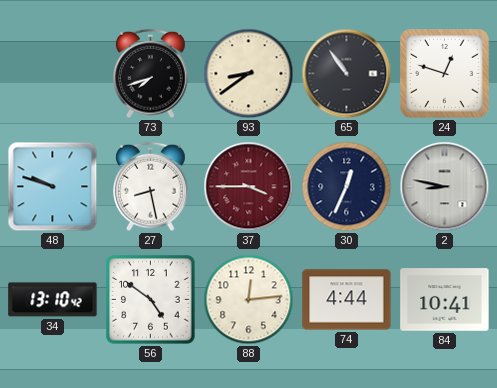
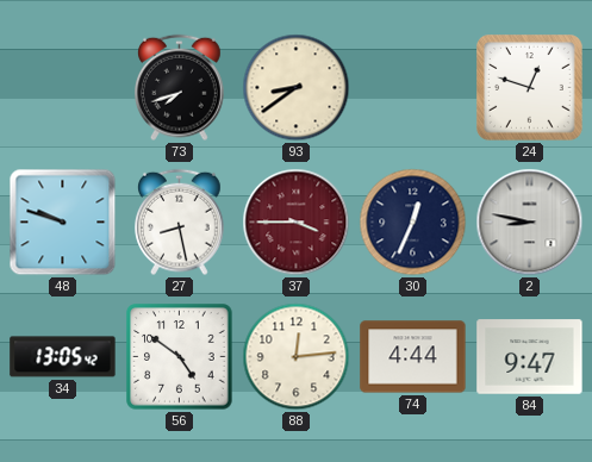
65: 10:54 -> none
34: 13:10 -> 13:05
84: 10:41 -> 9:47
